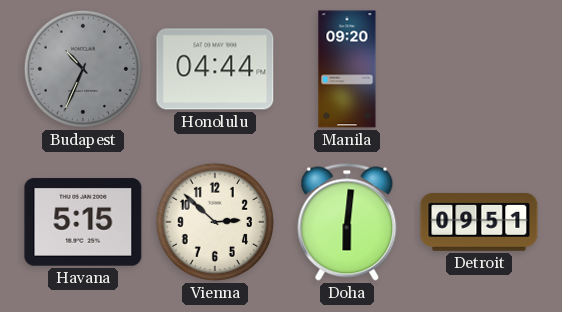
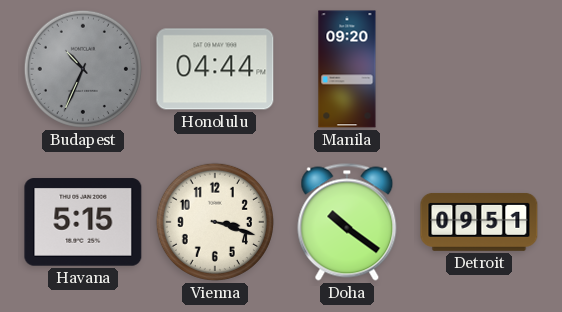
Vienna: 2:52 -> 3:18
Doha: 6:01 -> 10:21
